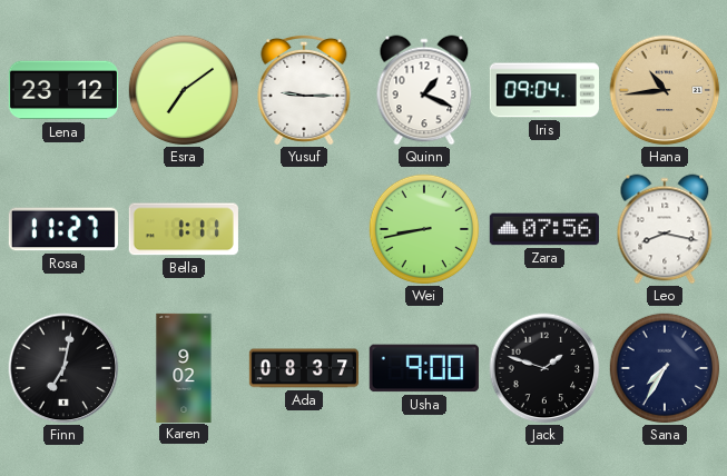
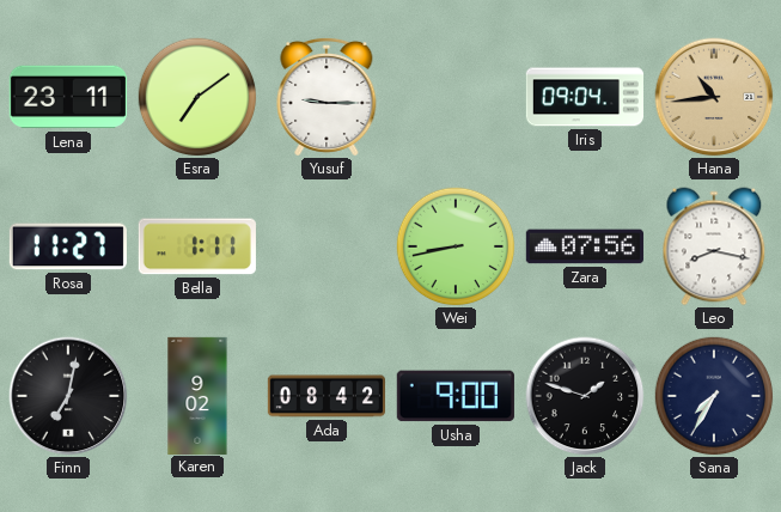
Lena: 23:12 -> 23:11
Quinn: 1:19 -> none
Ada: 08:37 -> 08:42
